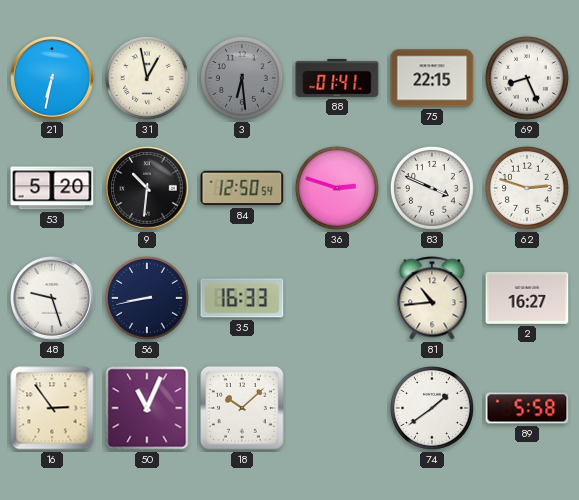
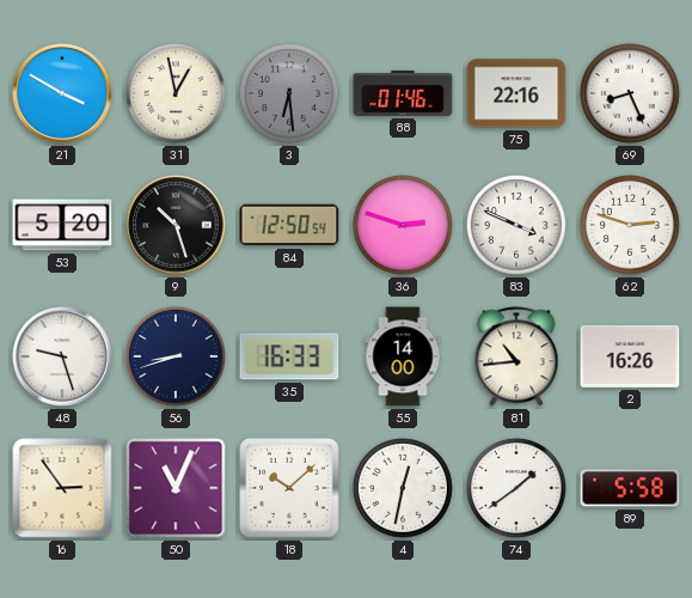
21: 6:32 -> 3:50
88: 01:41 -> 01:46
75: 22:15 -> 22:16
9: 10:31 -> 10:27
56: 8:43 -> 8:42
55: none -> 14:00
2: 16:27 -> 16:26
4: none -> 12:32
